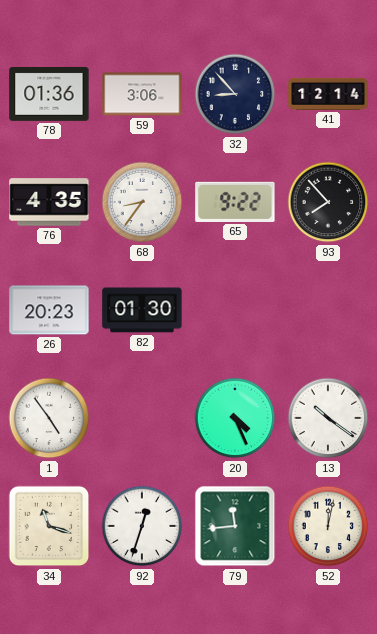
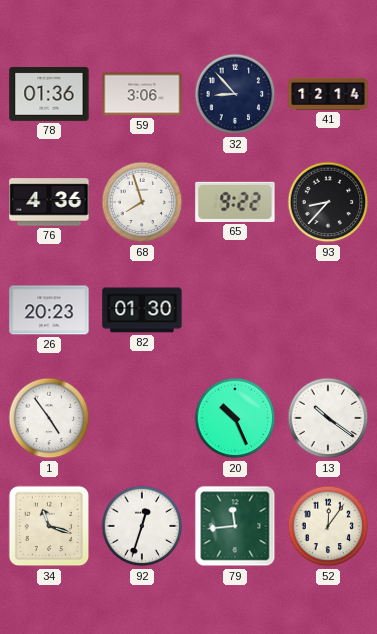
76: 4:35 -> 4:36
68: 8:36 -> 7:57
93: 7:53 -> 8:37
20: 4:26 -> 10:26
52: 12:02 -> 12:06
